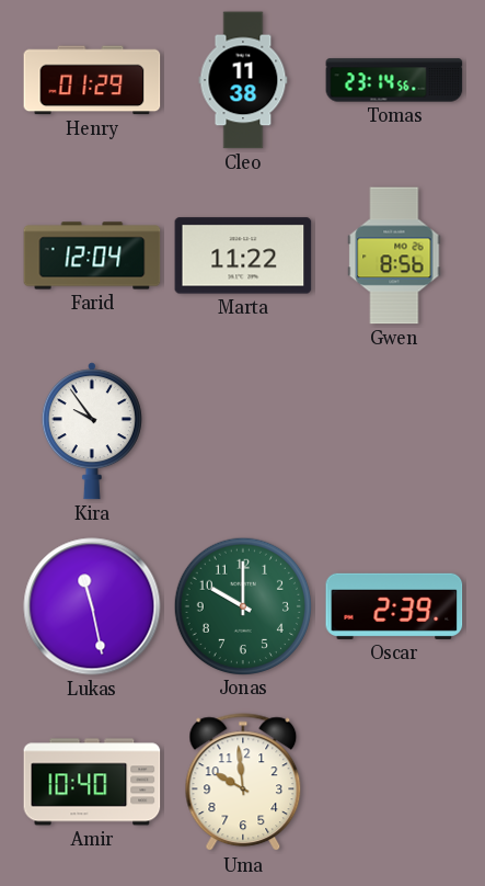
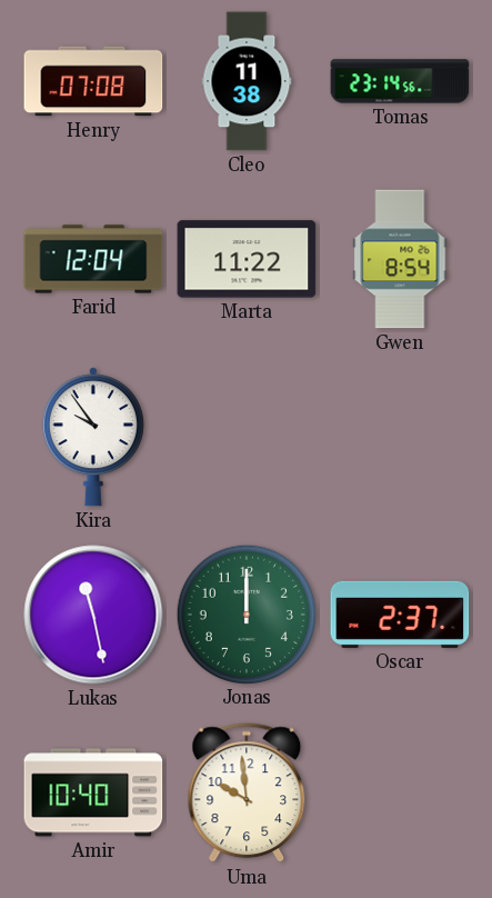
Henry: 01:29 -> 07:08
Gwen: 8:56 -> 8:54
Jonas: 10:00 -> 12:00
Oscar: 2:39 -> 2:37
